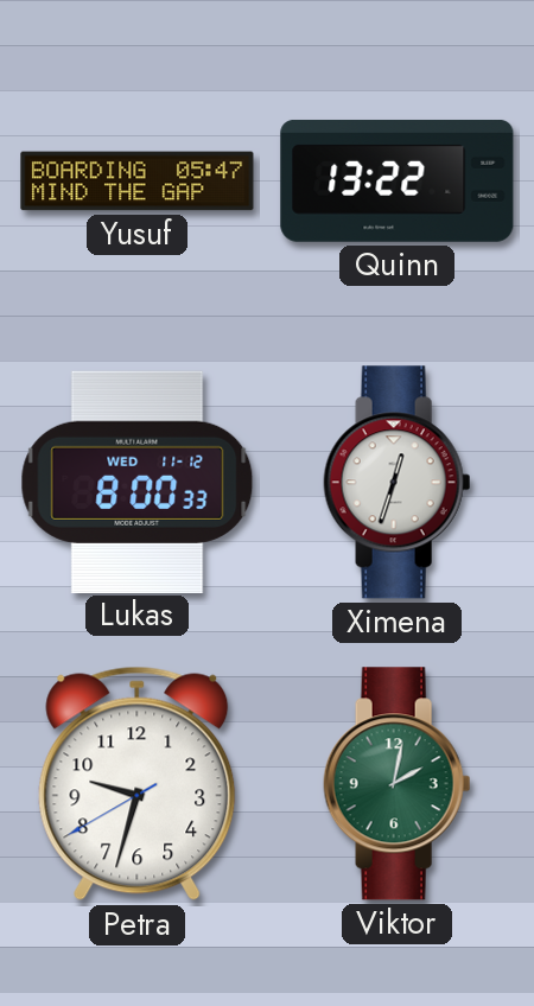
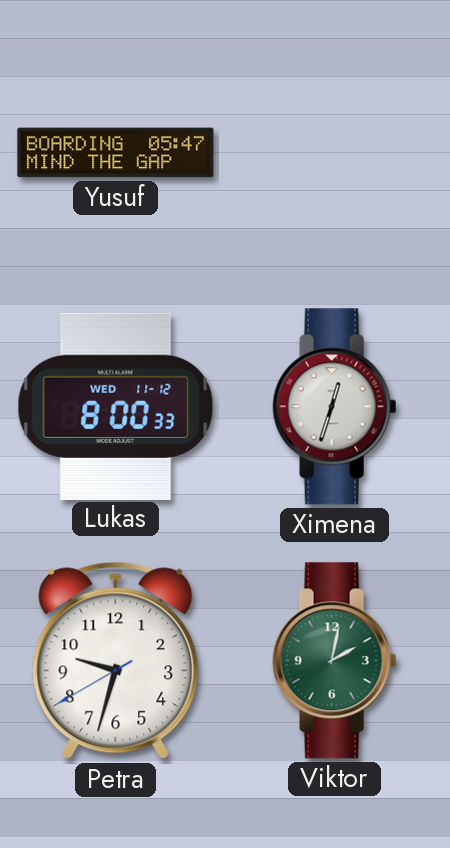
Quinn: 13:22 -> none
